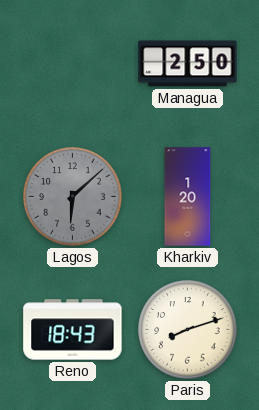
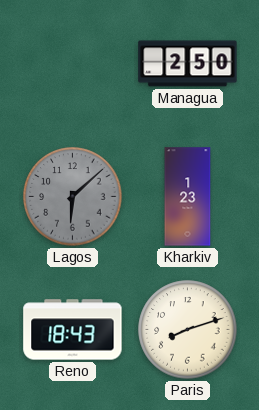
Kharkiv: 1:20 -> 1:23
